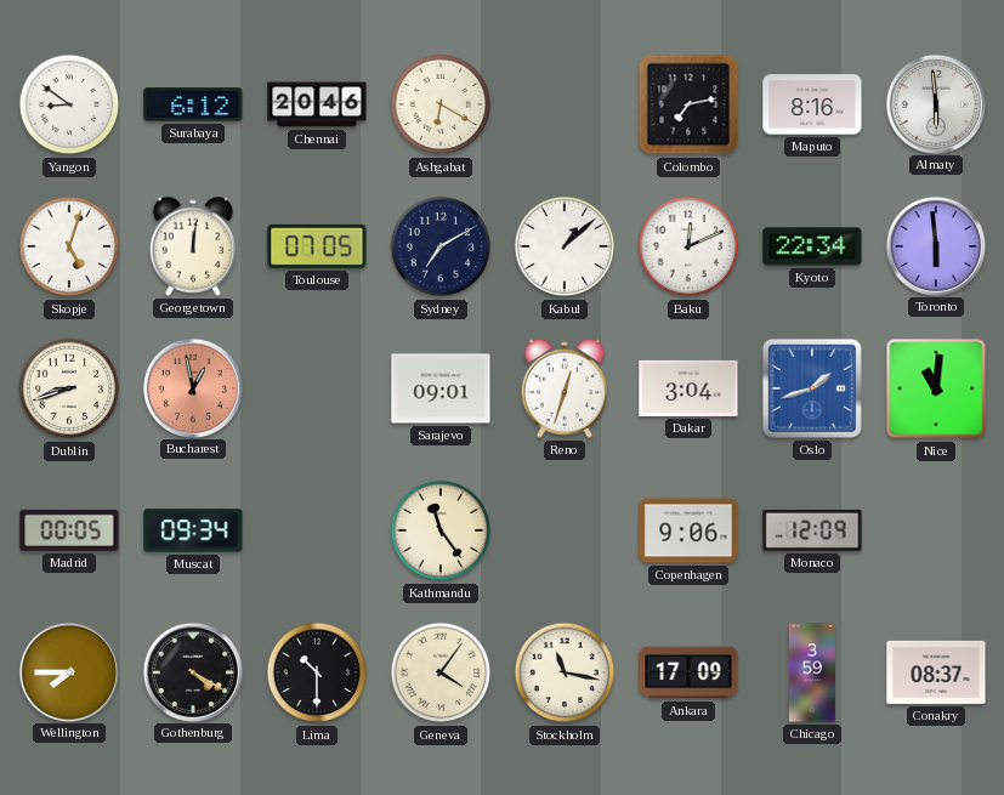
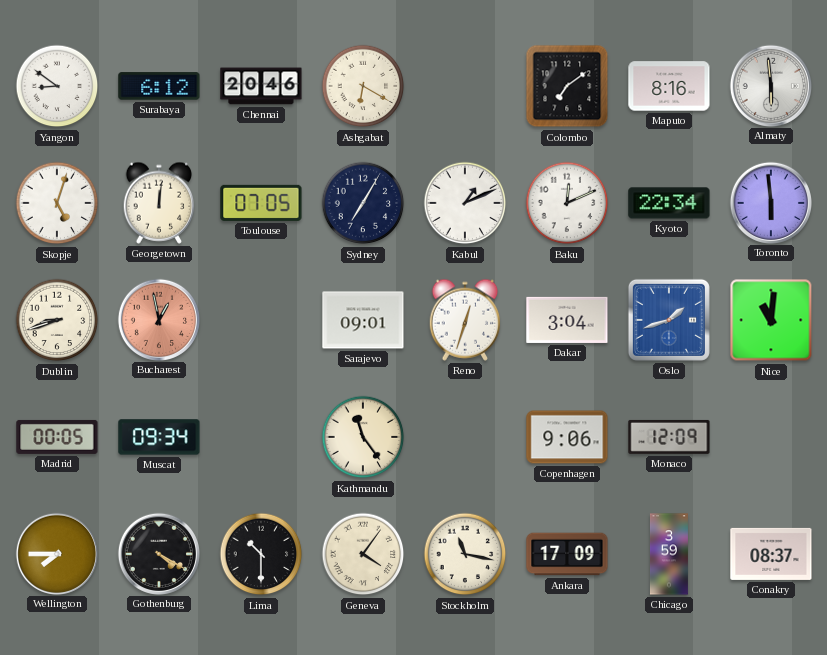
Colombo: 7:13 -> 7:09
Sydney: 7:10 -> 7:05
Kabul: 1:08 -> 1:11
